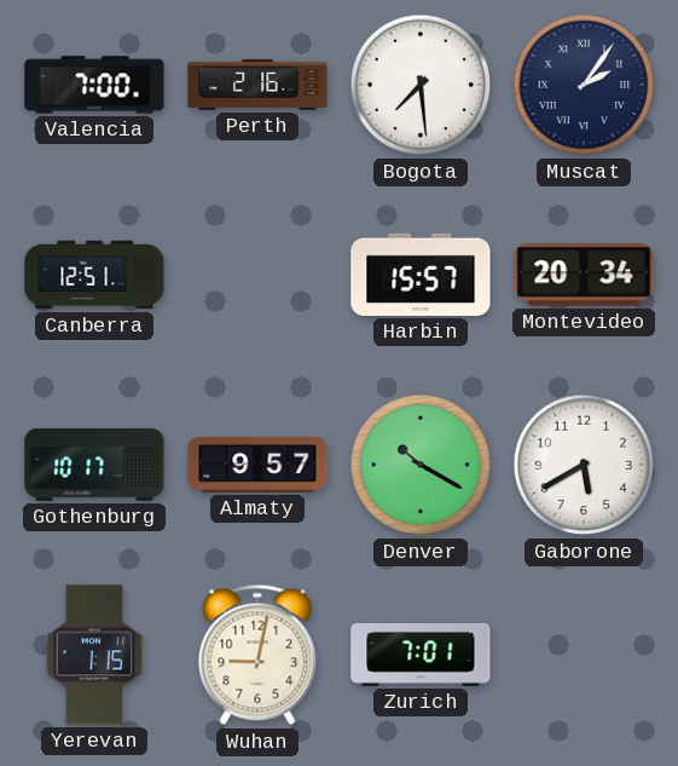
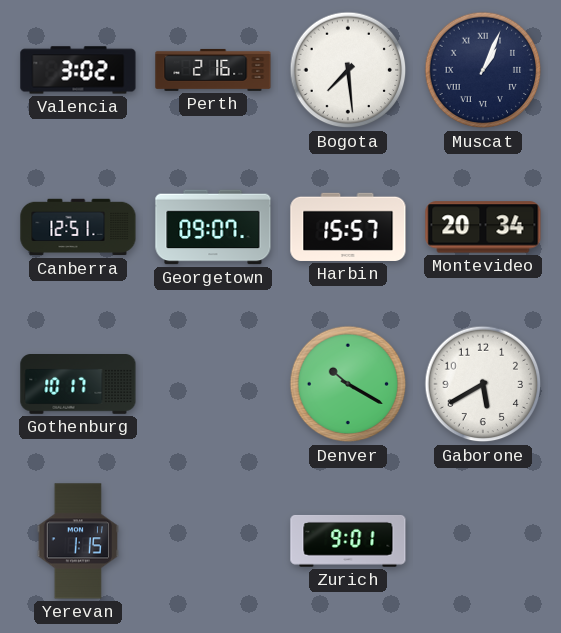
Valencia: 7:00 -> 3:02
Muscat: 2:06 -> 1:04
Georgetown: none -> 09:07
Almaty: 9:57 -> none
Wuhan: 9:02 -> none
Zurich: 7:01 -> 9:01
